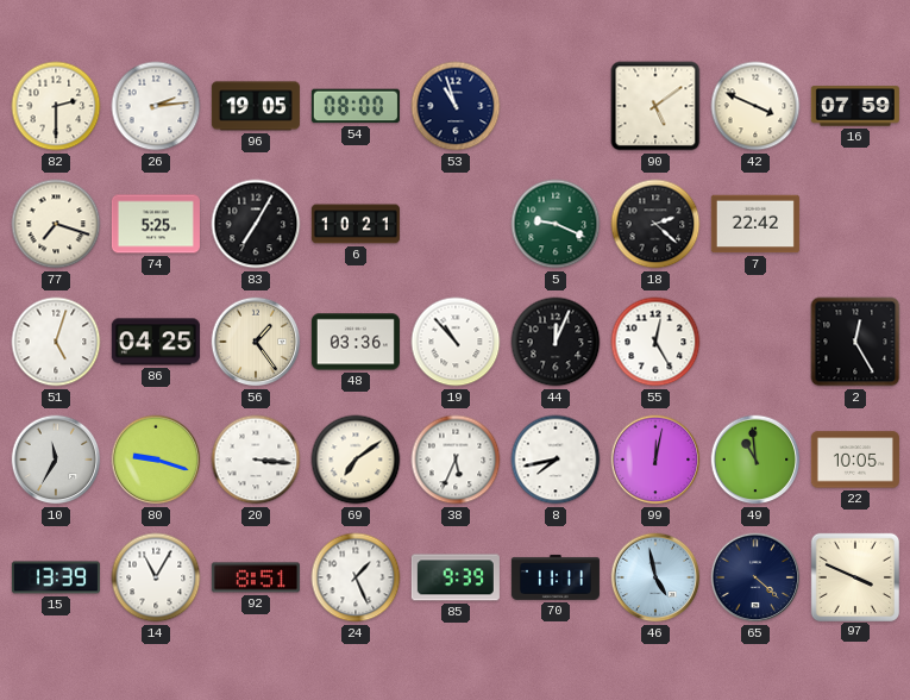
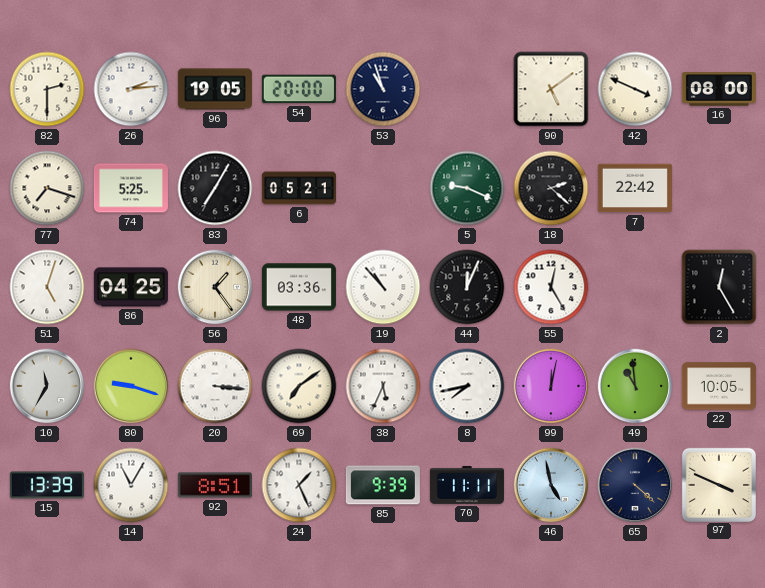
54: 08:00 -> 20:00
16: 07:59 -> 08:00
6: 10:21 -> 05:21
